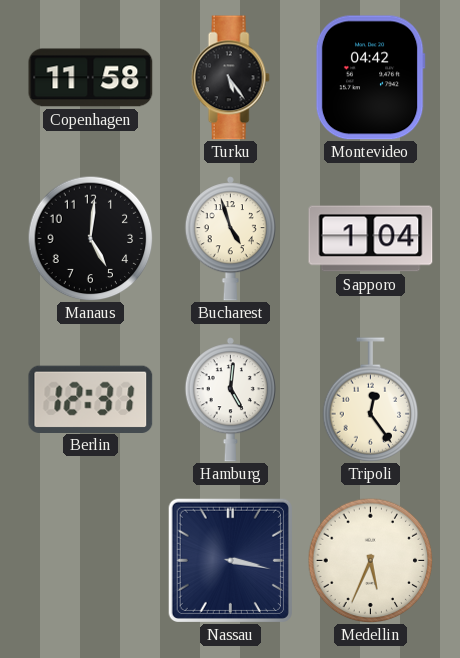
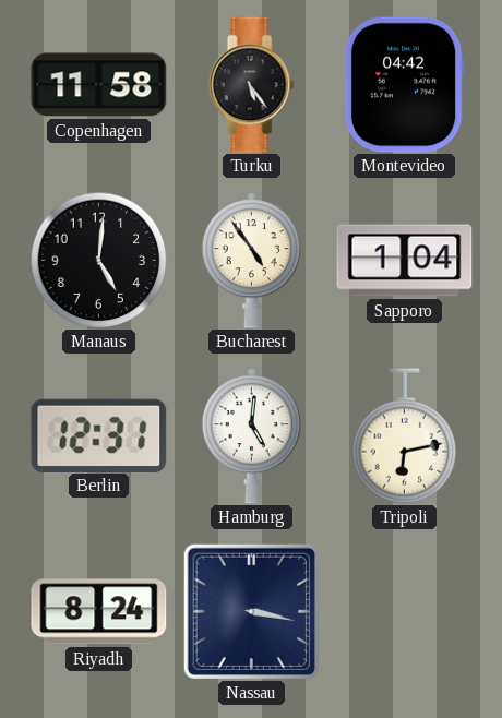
Bucharest: 4:57 -> 4:54
Tripoli: 12:24 -> 6:13
Riyadh: none -> 8:24
Medellin: 5:34 -> none
